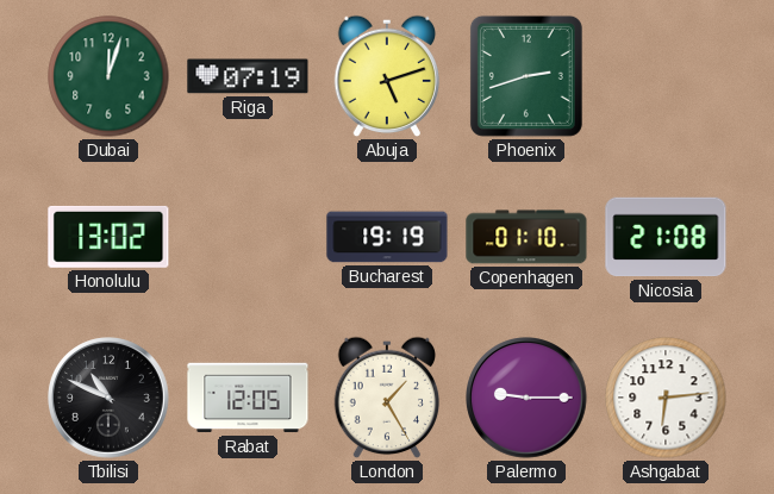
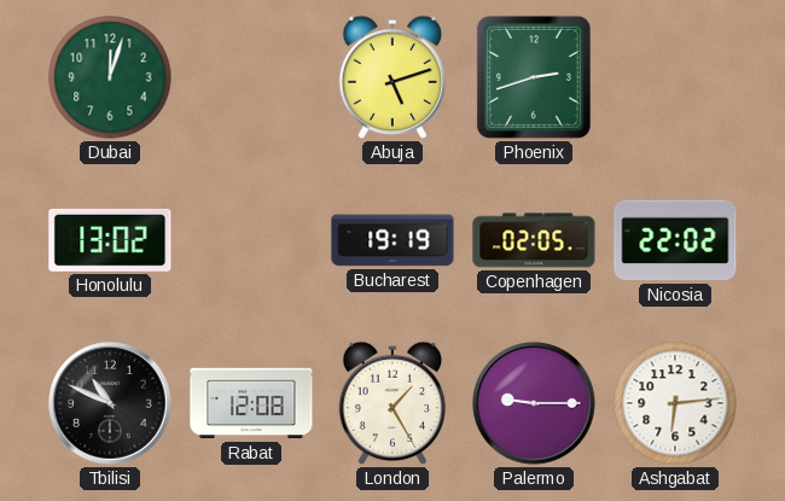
Riga: 07:19 -> none
Copenhagen: 01:10 -> 02:05
Nicosia: 21:08 -> 22:02
Rabat: 12:05 -> 12:08
